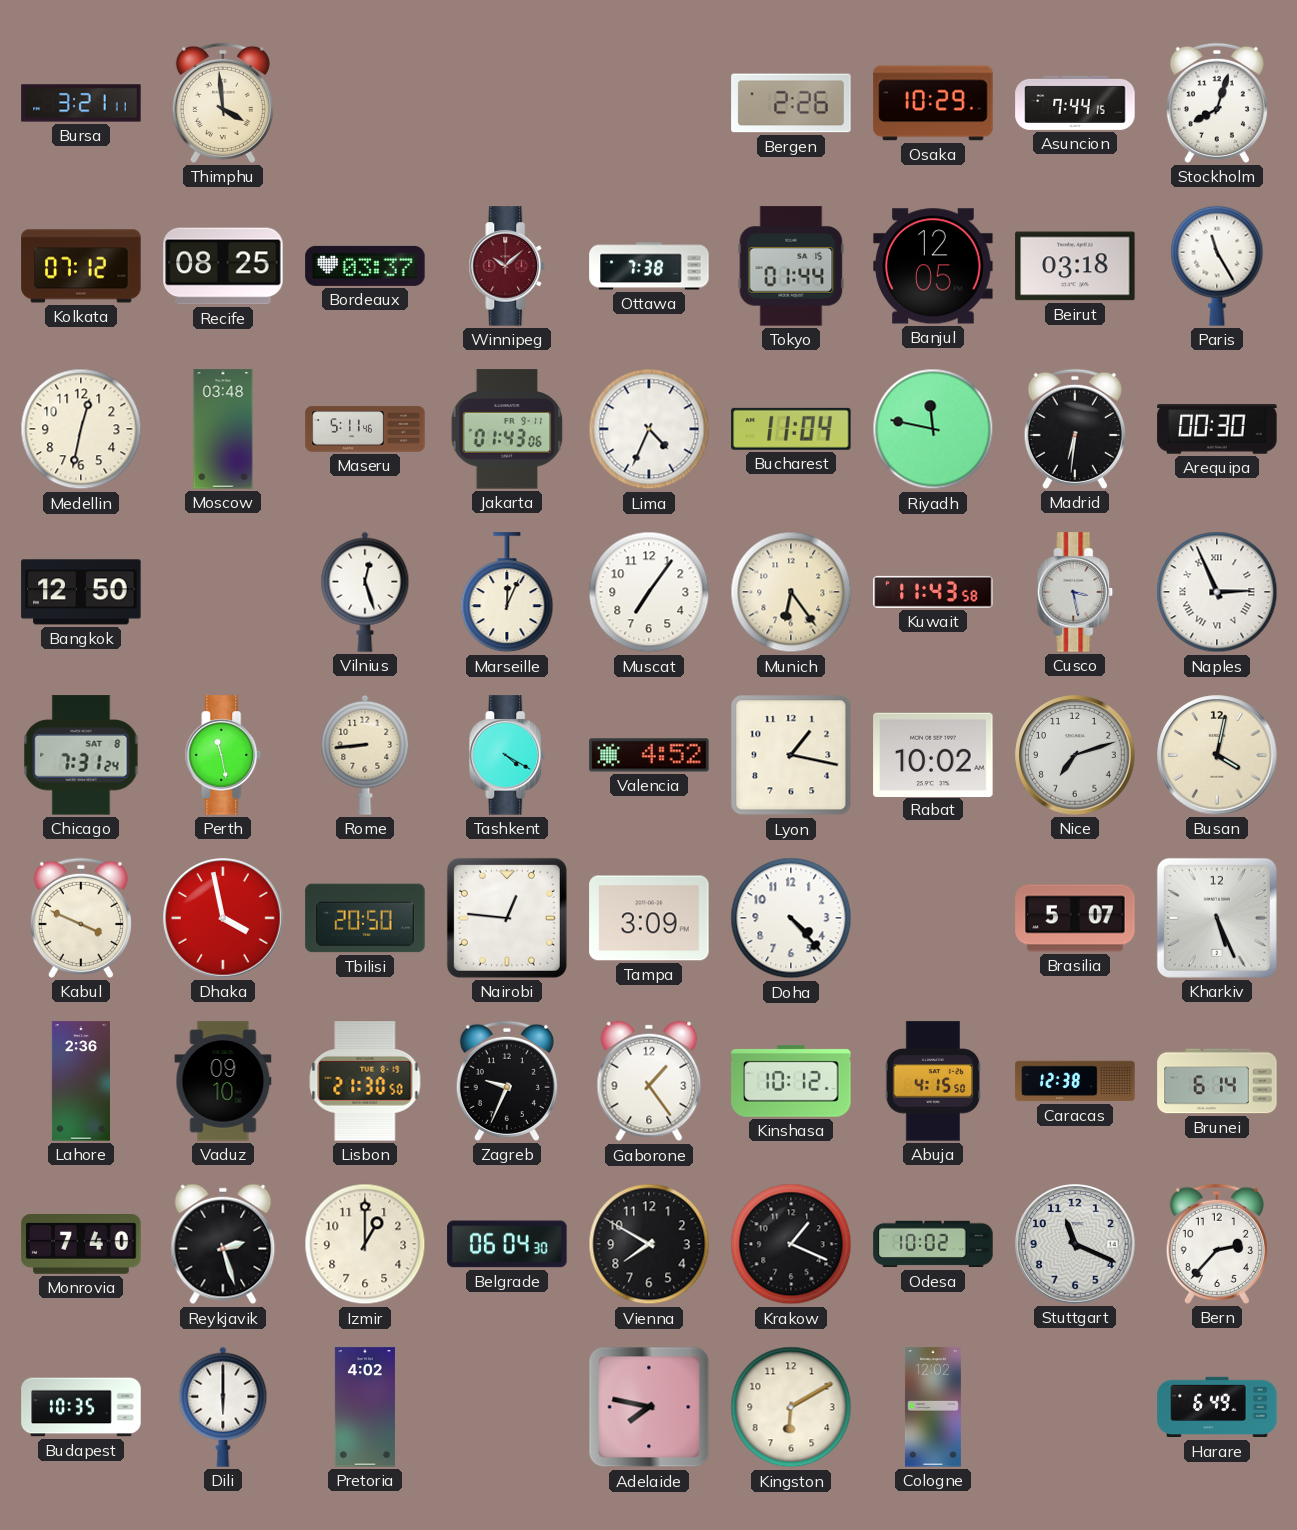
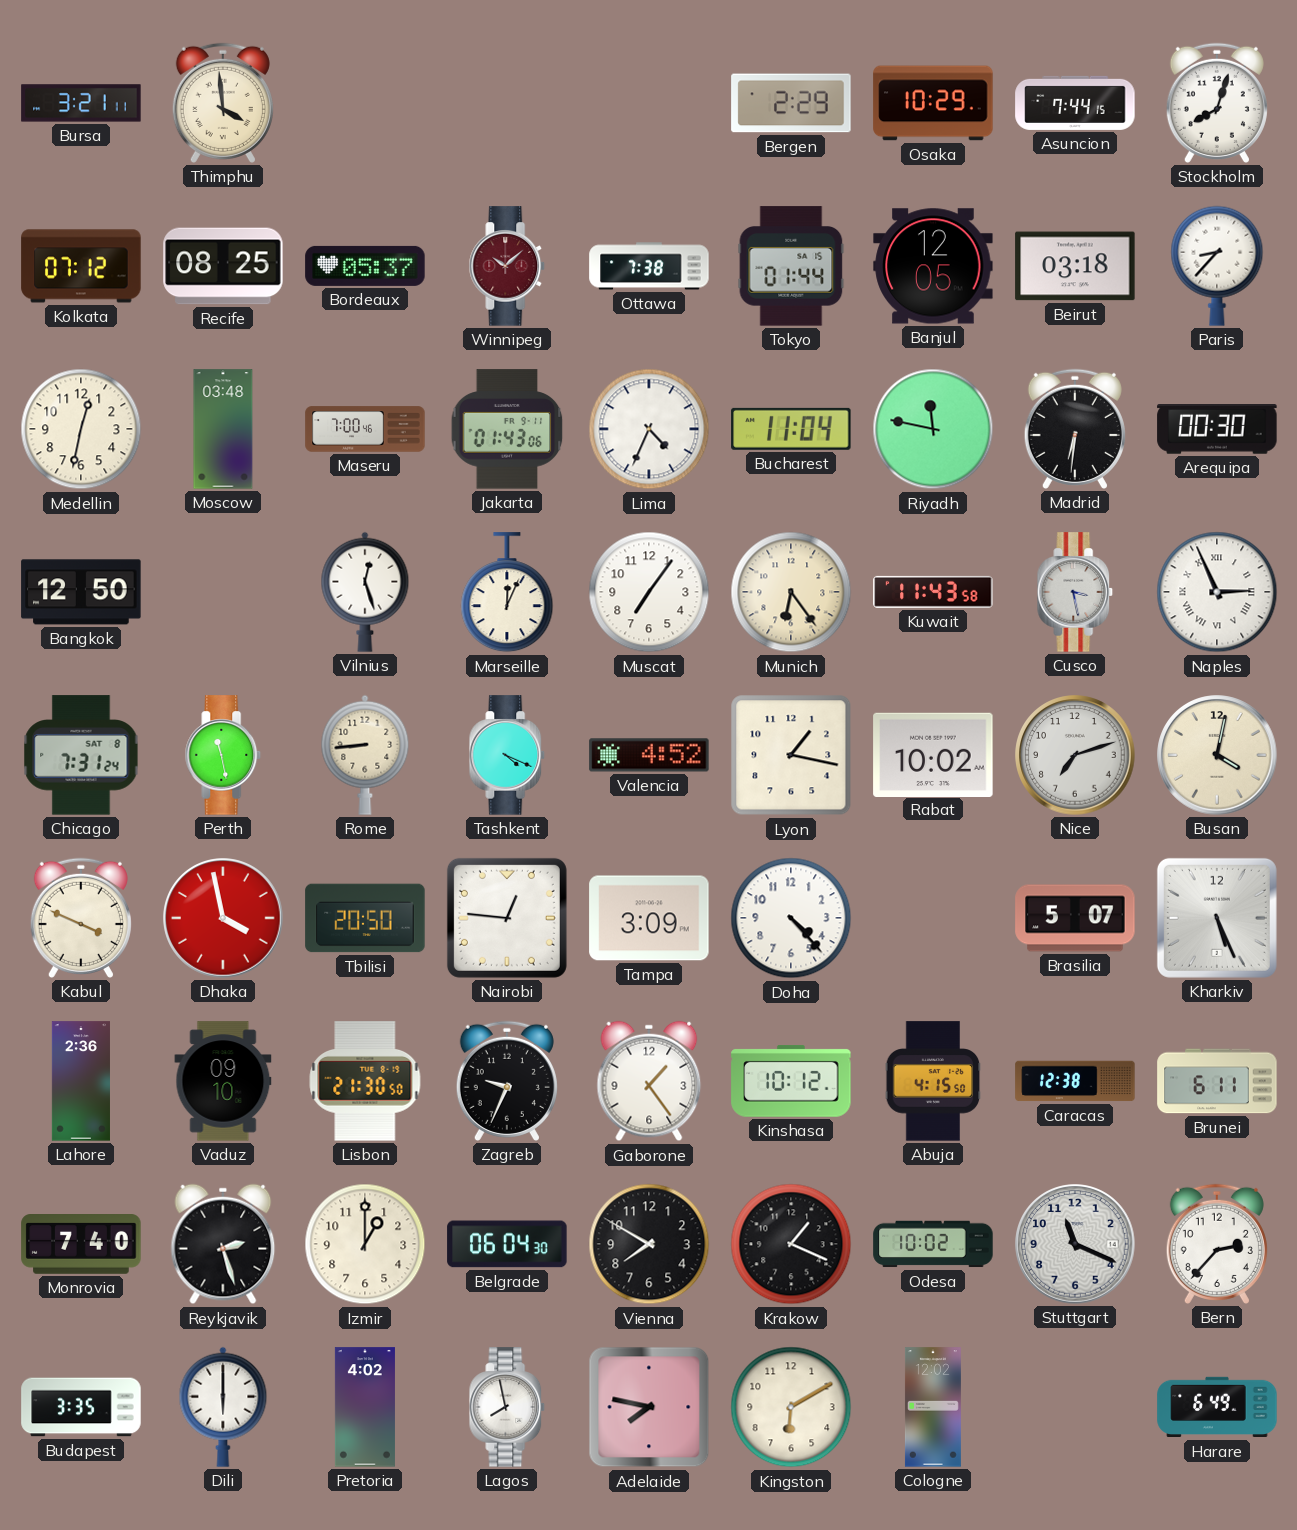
Bergen: 2:26 -> 2:29
Bordeaux: 03:37 -> 05:37
Paris: 11:25 -> 8:37
Maseru: 5:11 -> 7:00
Tashkent: 4:20 -> 4:19
Brunei: 6:14 -> 6:11
Budapest: 10:35 -> 3:35
Lagos: none -> 7:58
